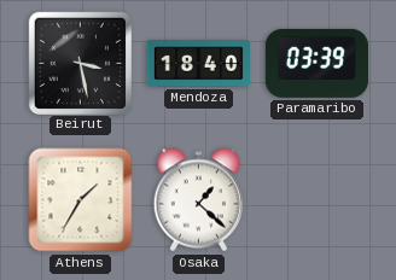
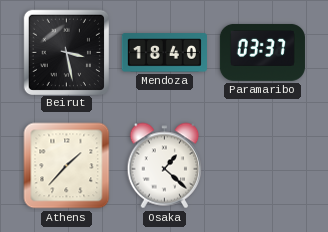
Paramaribo: 03:39 -> 03:37
Athens: 1:35 -> 1:37
